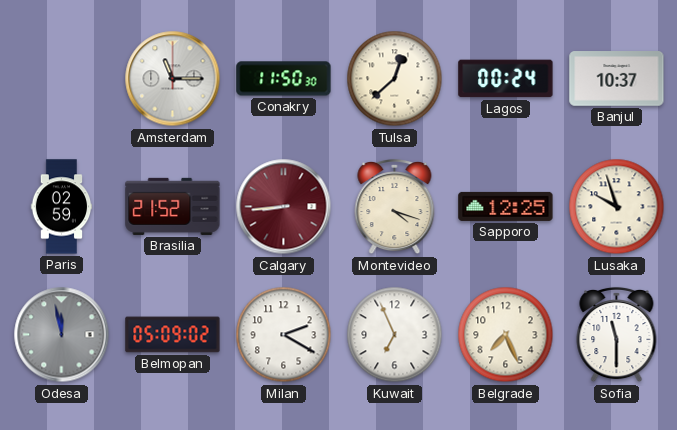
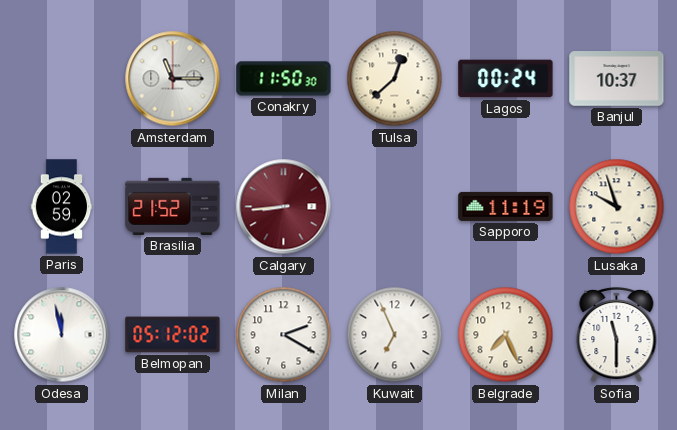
Montevideo: 4:18 -> none
Sapporo: 12:25 -> 11:19
Odesa dial: grey -> white
Belmopan: 05:09 -> 05:12
